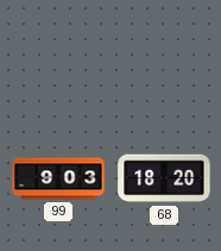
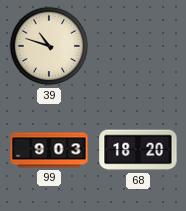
39: none -> 10:48
